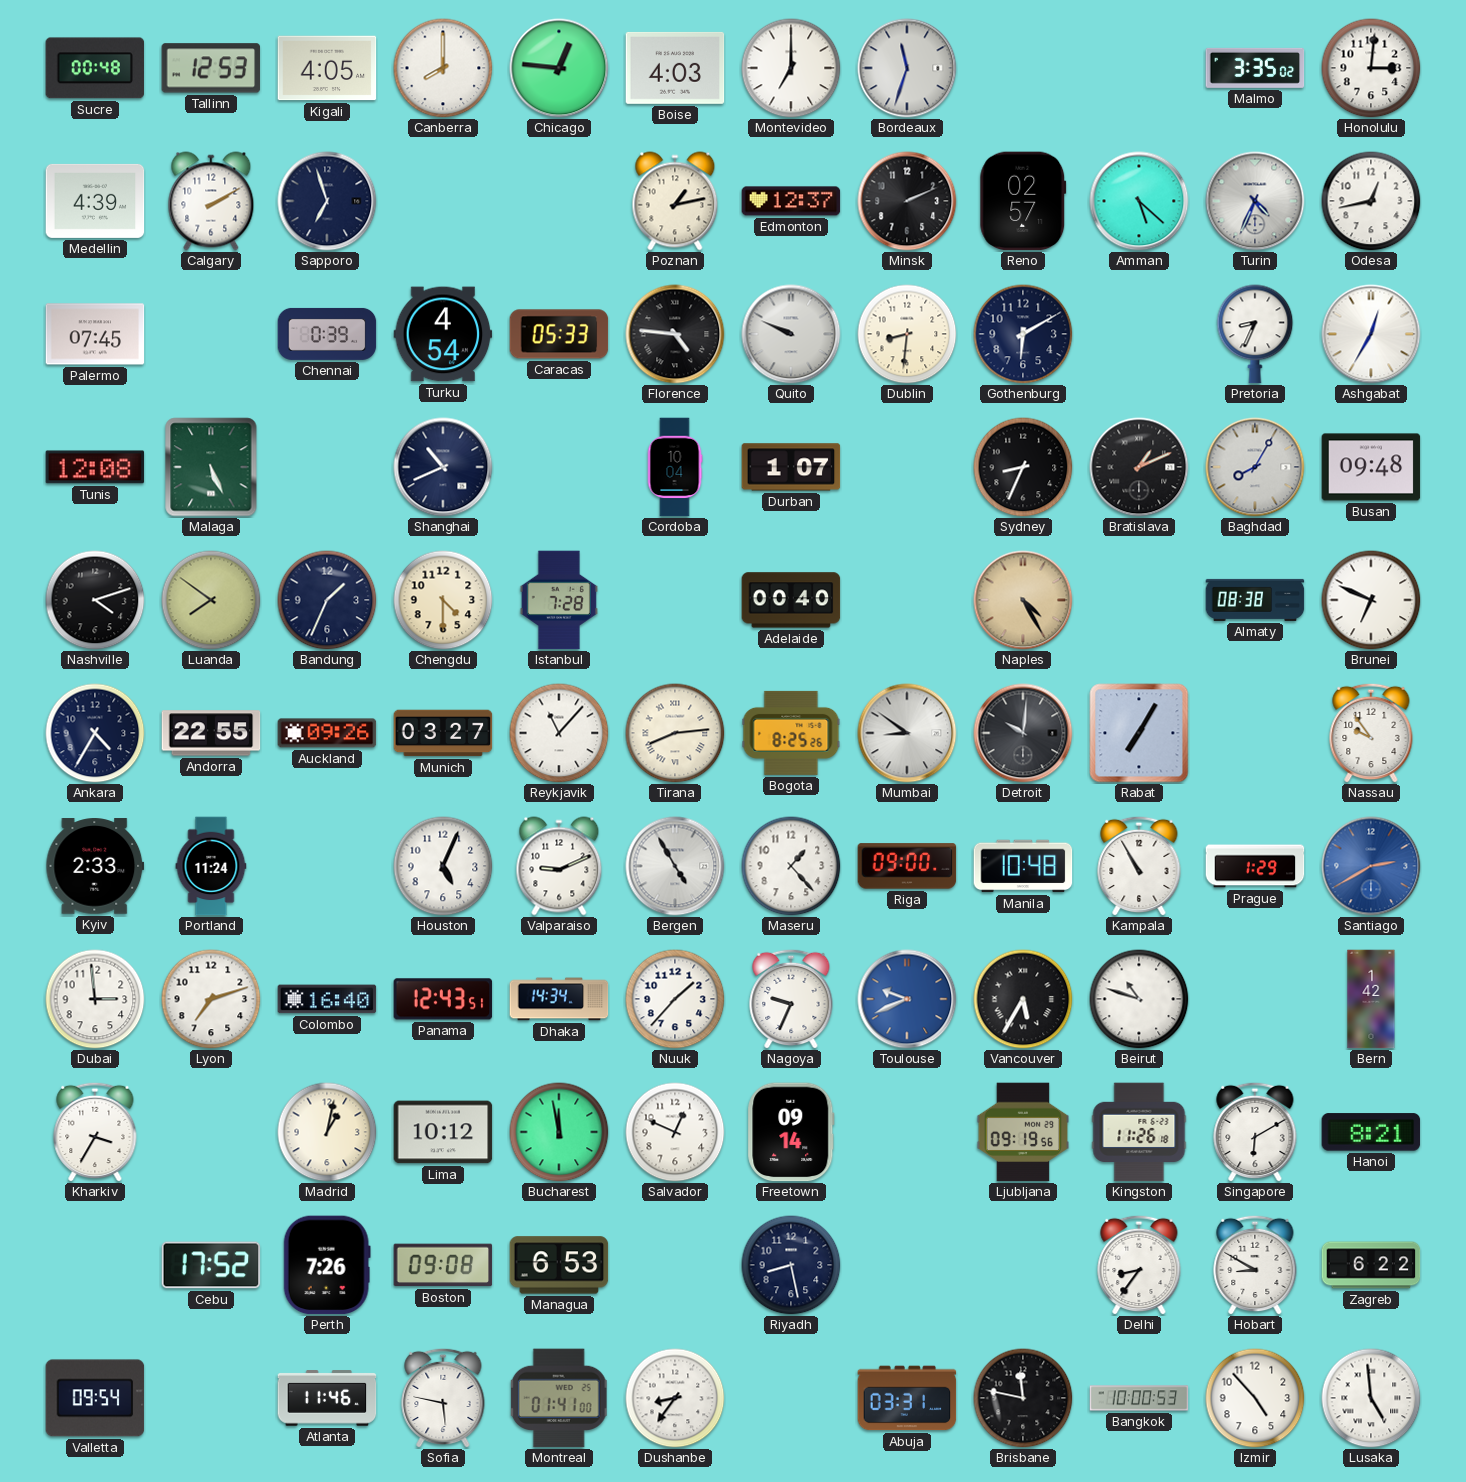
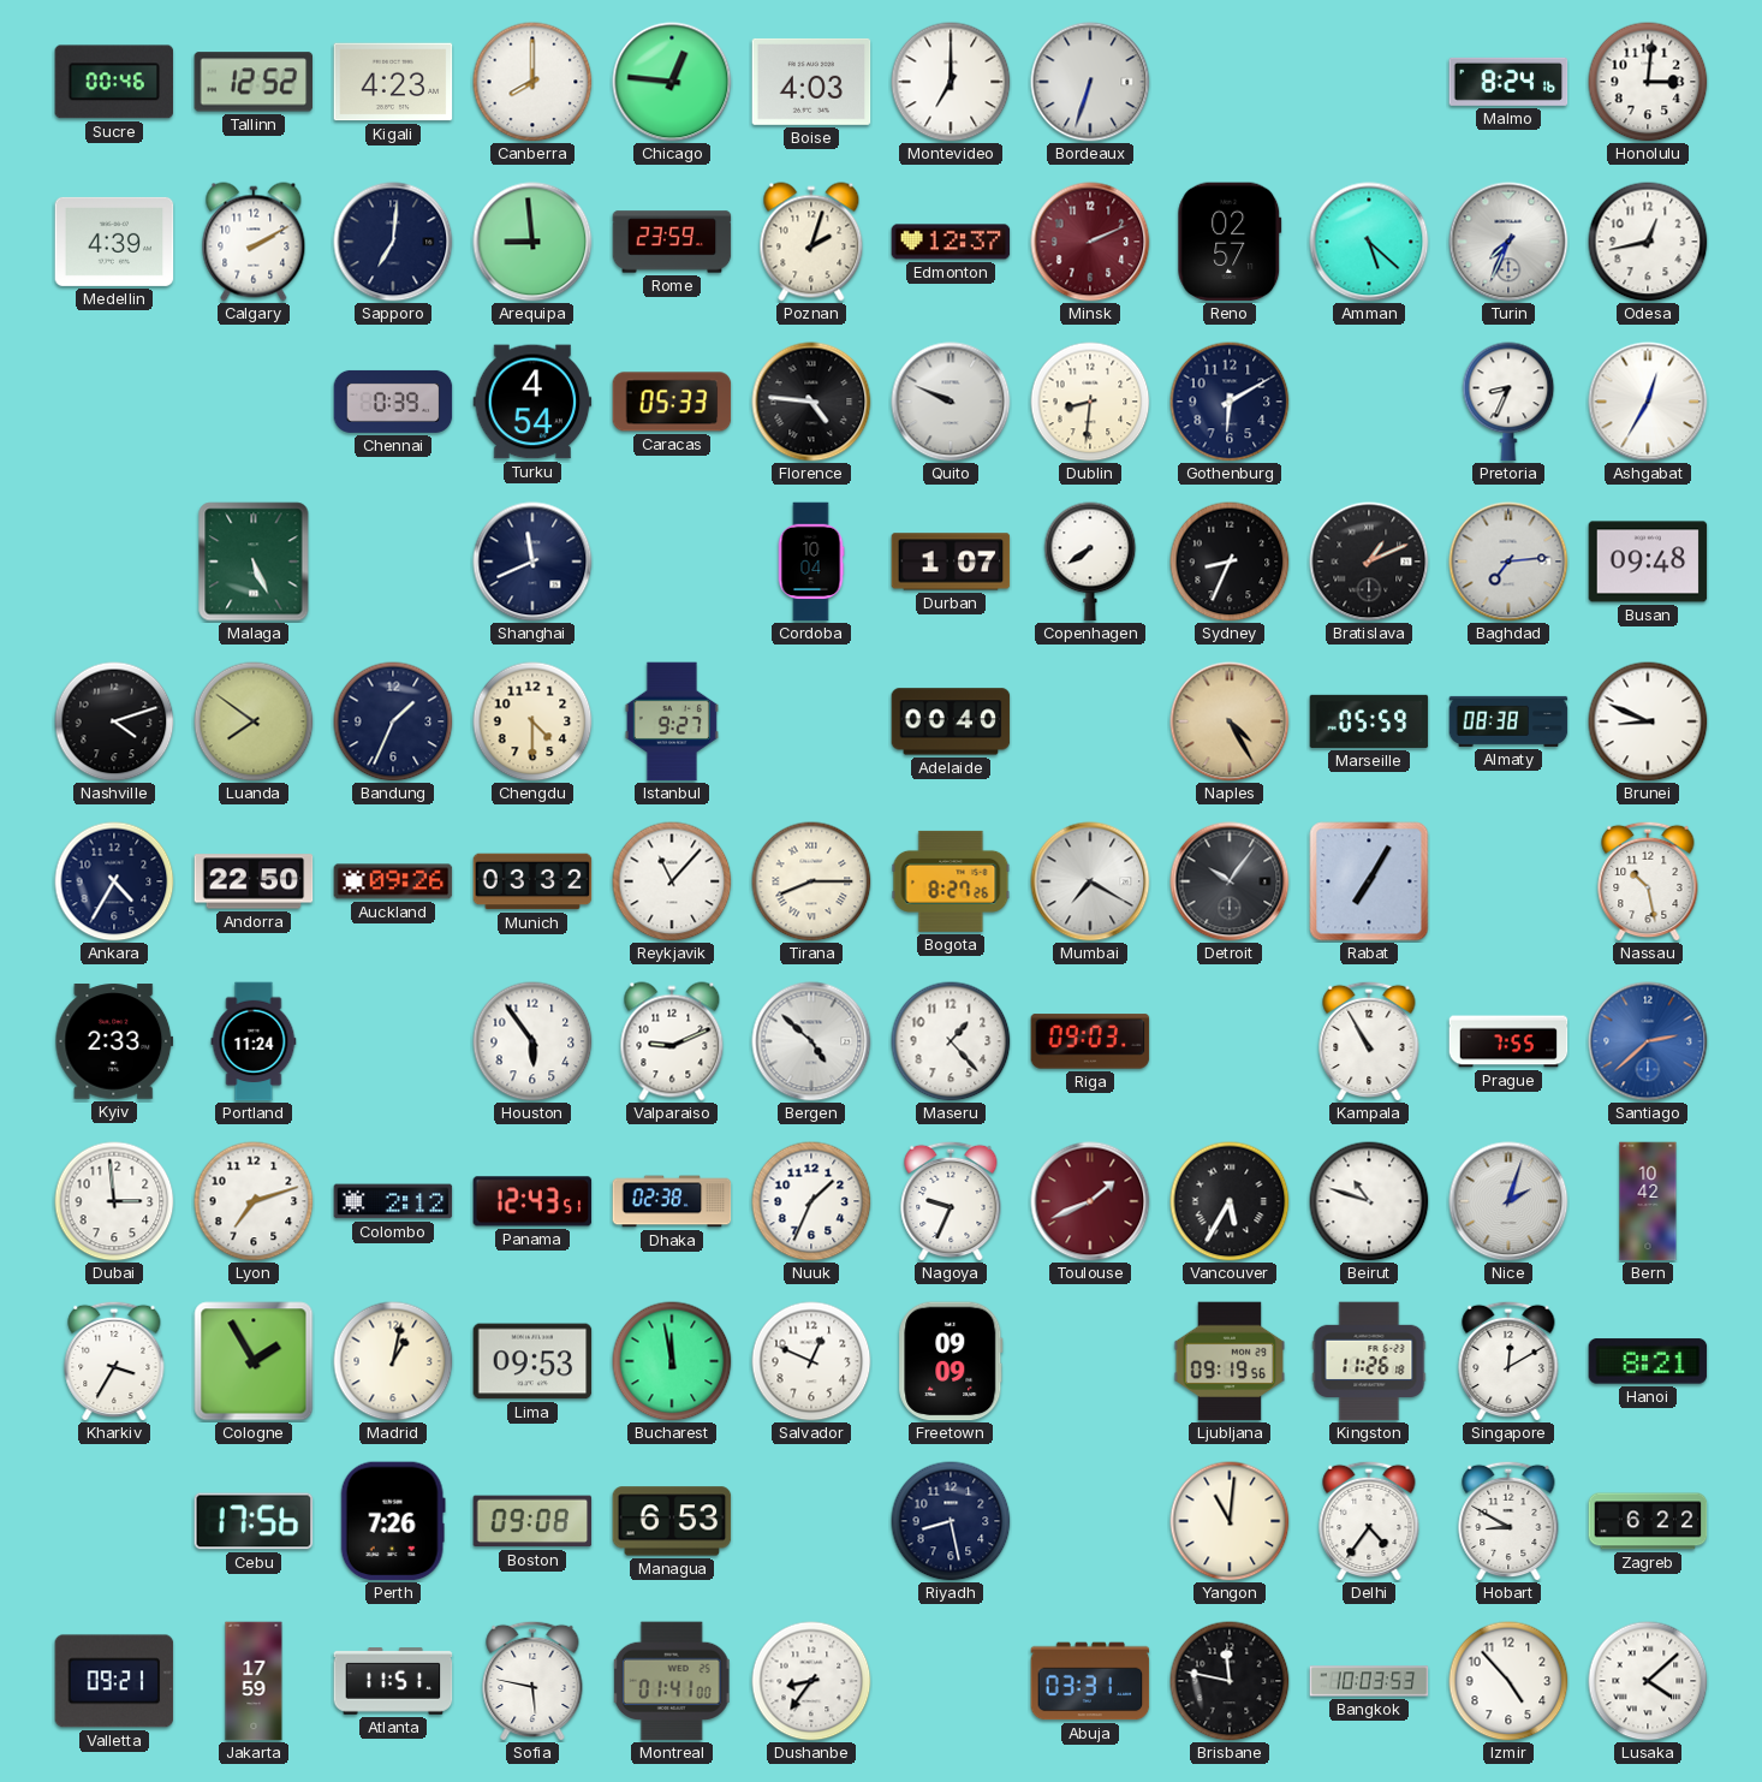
Sucre: 00:48 -> 00:46
Tallinn: 12:53 -> 12:52
Kigali: 4:05 -> 4:23
Bordeaux: 11:33 -> 6:33
Malmo: 3:35 -> 8:24
Sapporo: 6:57 -> 7:01
Arequipa: none -> 8:59
Rome: none -> 23:59
Poznan: 1:13 -> 2:03
Minsk dial: black -> burgundy
Turin: 4:34 -> 7:34
Palermo: 07:45 -> none
Tunis: 12:08 -> none
Shanghai: 10:41 -> 11:41
Copenhagen: none -> 7:39
Baghdad: 8:05 -> 7:14
Istanbul: 7:28 -> 9:27
Marseille: none -> 05:59
Brunei: 6:49 -> 8:49
Andorra: 22:55 -> 22:50
Munich: 03:27 -> 03:32
Tirana: 8:14 -> 8:15
Bogota: 8:25 -> 8:27
Mumbai: 8:51 -> 7:20
Detroit: 10:01 -> 10:06
Nassau: 9:54 -> 10:28
Houston: 5:04 -> 5:54
Bergen: 4:55 -> 4:52
Riga: 09:00 -> 09:03
Manila: 10:48 -> none
Prague: 1:29 -> 7:55
Santiago: 2:40 -> 2:38
Colombo: 16:40 -> 2:12
Dhaka: 14:34 -> 02:38
Nuuk: 1:37 -> 1:34
Toulouse: 9:41 -> 1:41
Toulouse dial: blue -> burgundy
Nice: none -> 2:03
Bern: 1:42 -> 10:42
Cologne: none -> 1:55
Lima: 10:12 -> 09:53
Freetown: 09:14 -> 09:09
Singapore: 6:10 -> 12:10
Cebu: 17:52 -> 17:56
Yangon: none -> 11:01
Delhi: 8:36 -> 4:36
Valletta: 09:54 -> 09:21
Jakarta: none -> 17:59
Atlanta: 11:46 -> 11:51
Bangkok: 10:00 -> 10:03
Lusaka: 4:59 -> 4:08
